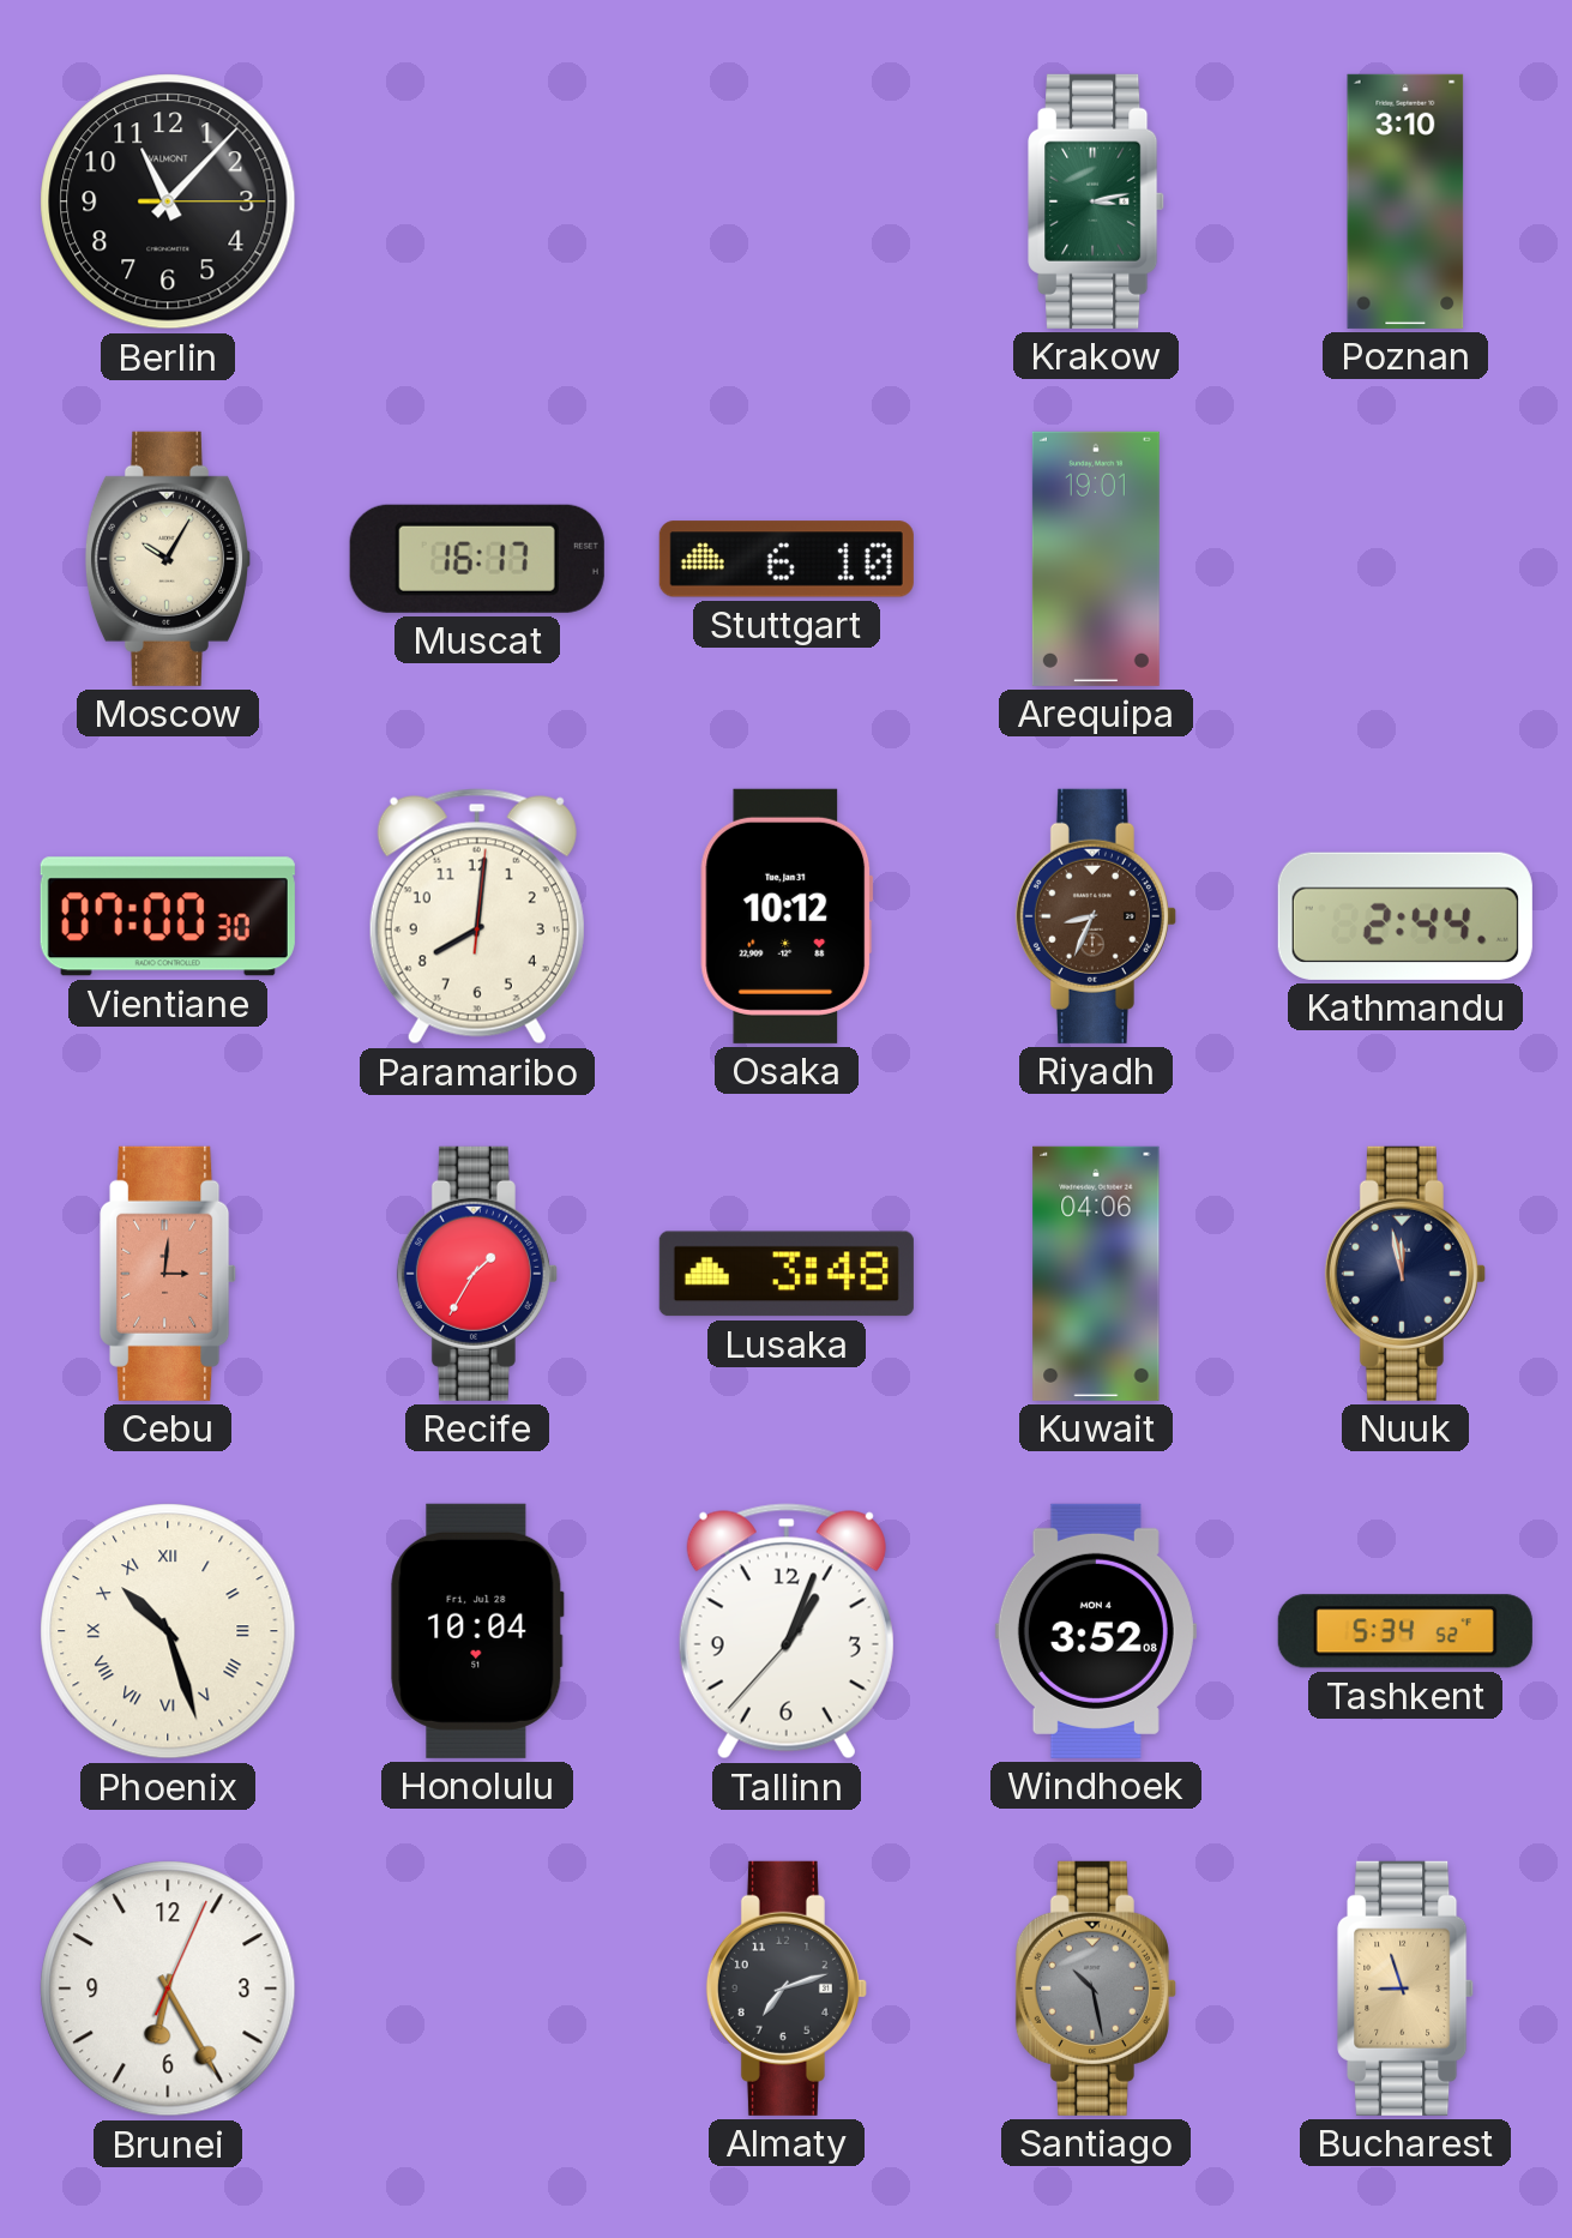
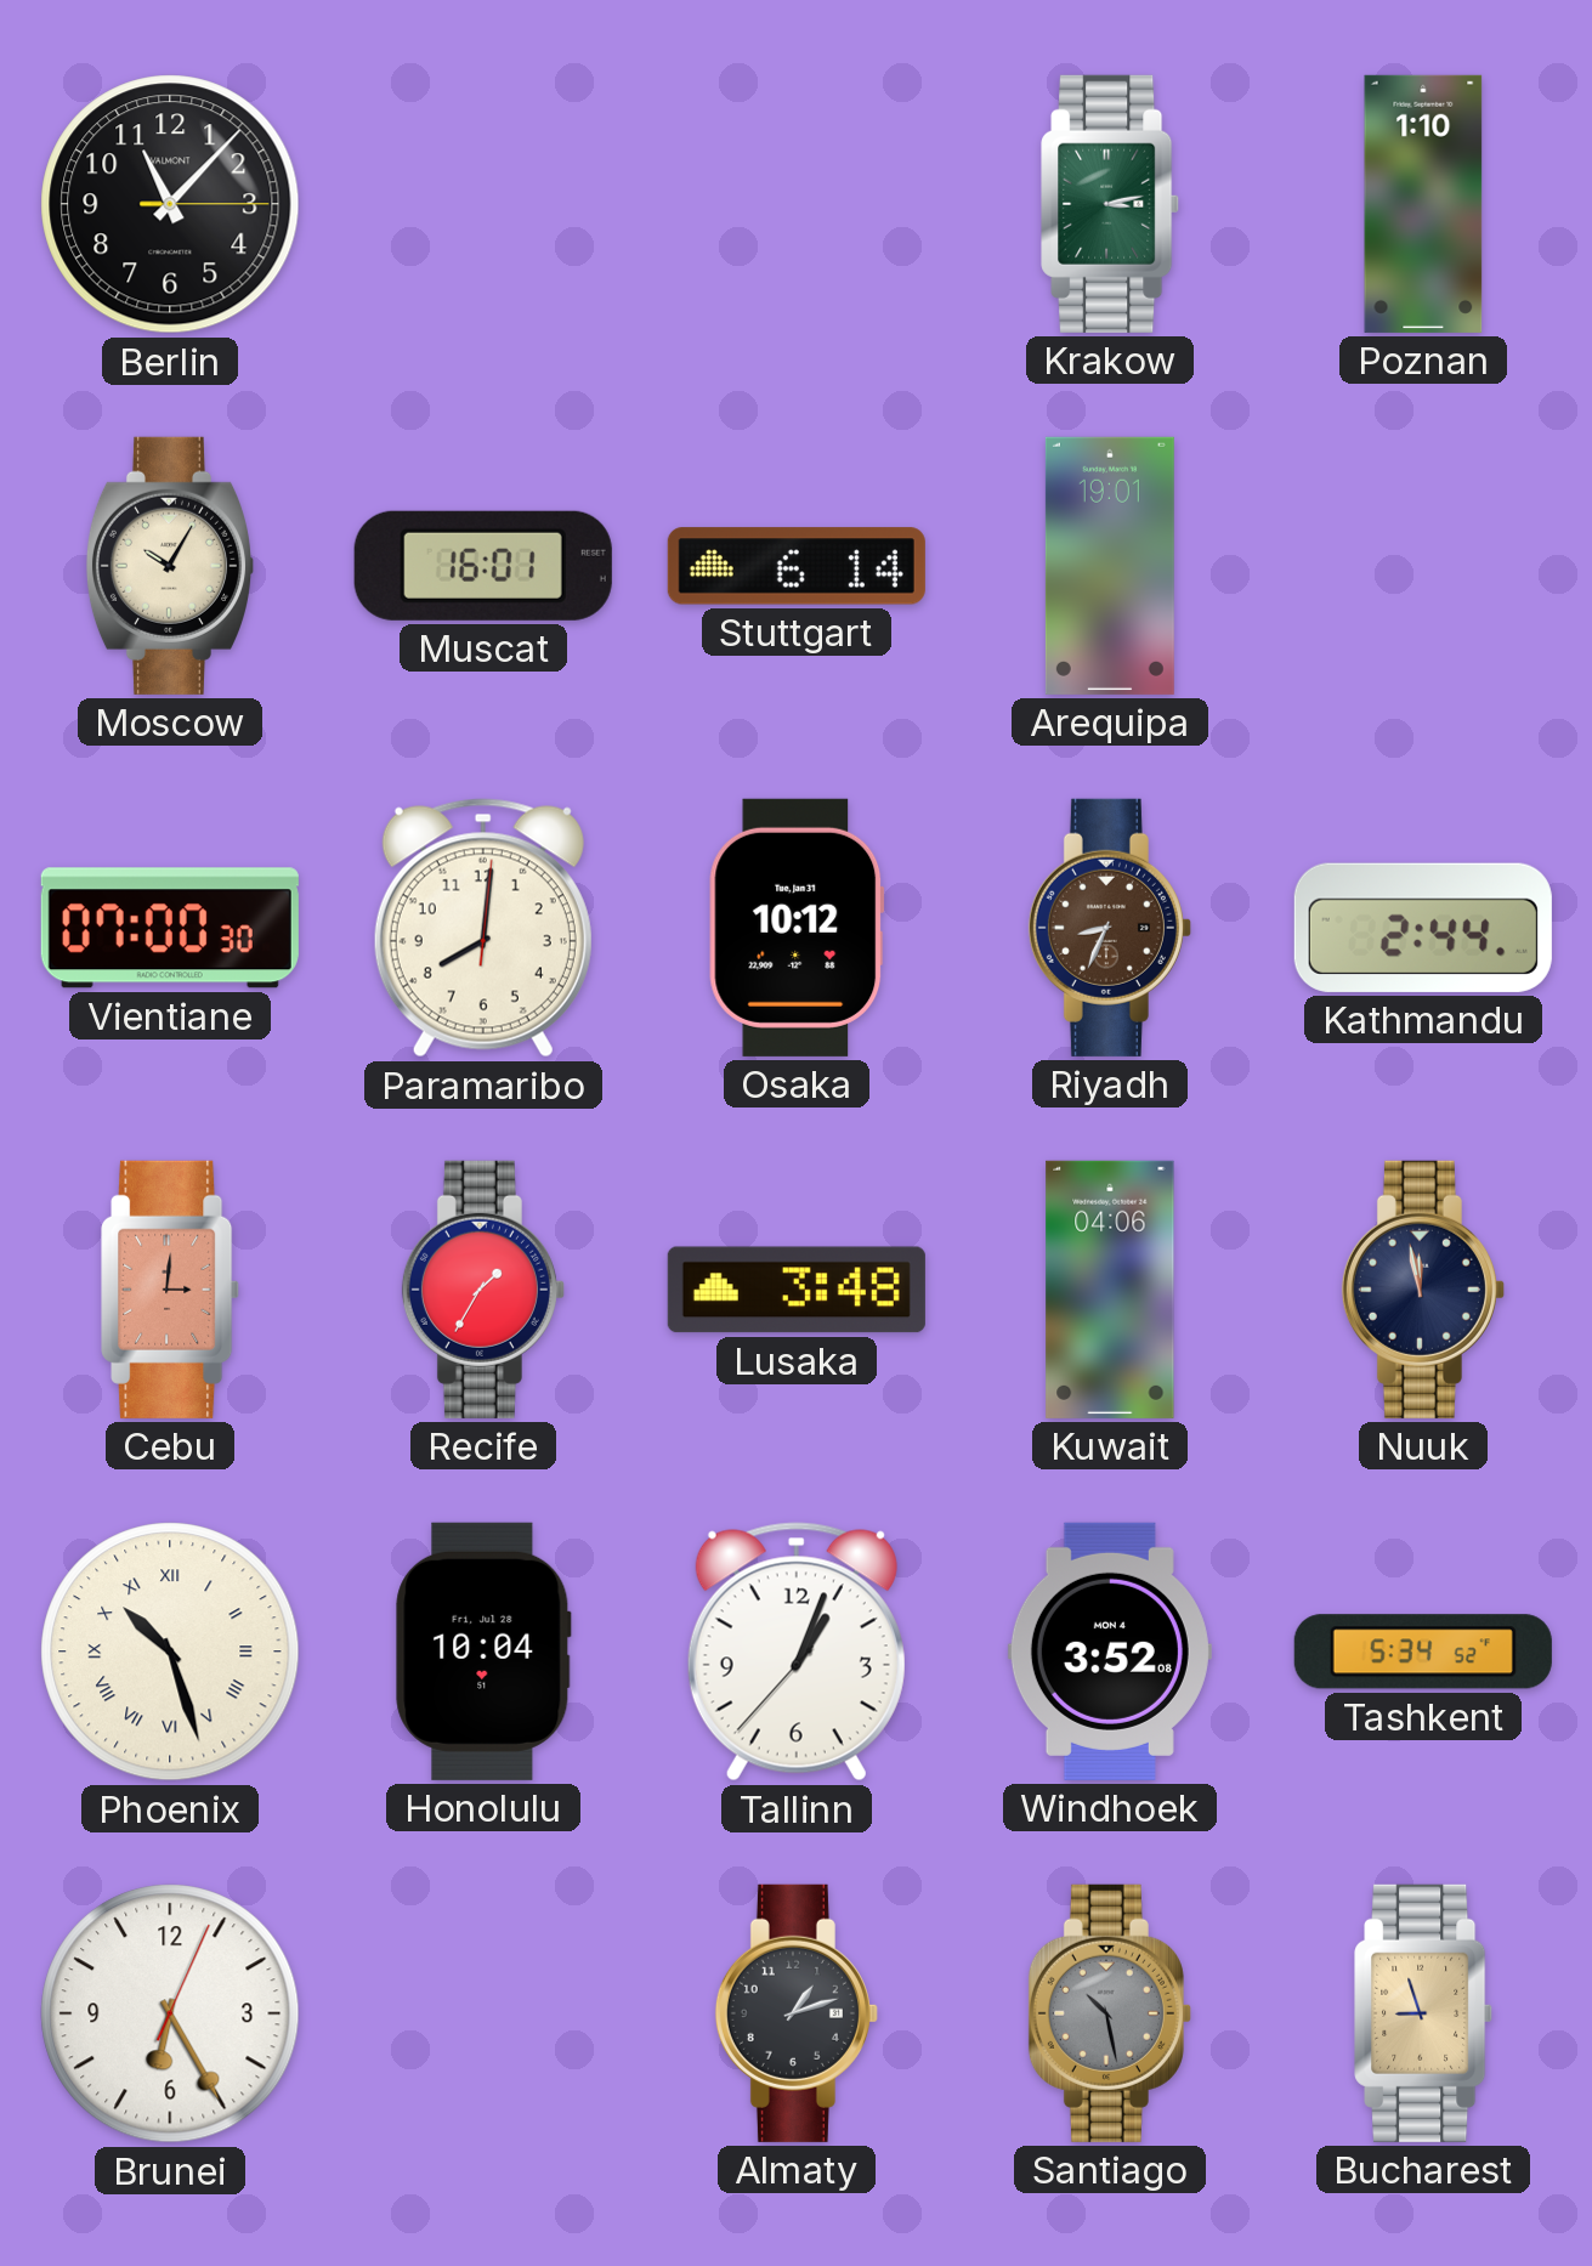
Poznan: 3:10 -> 1:10
Muscat: 16:17 -> 16:01
Stuttgart: 6:10 -> 6:14
Almaty: 7:12 -> 1:12
